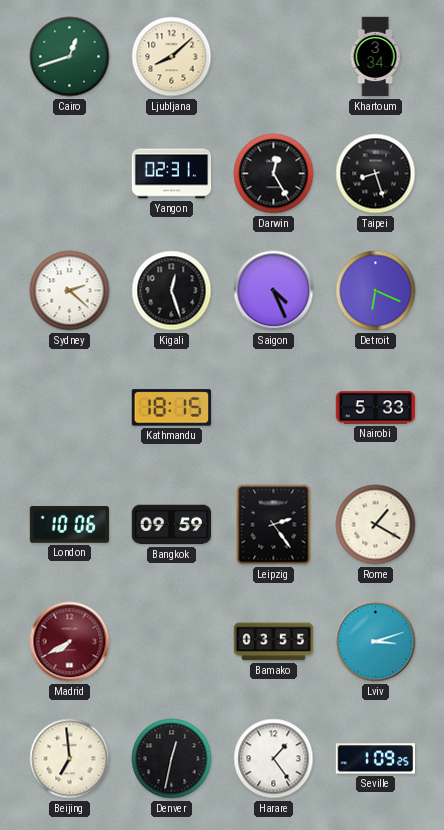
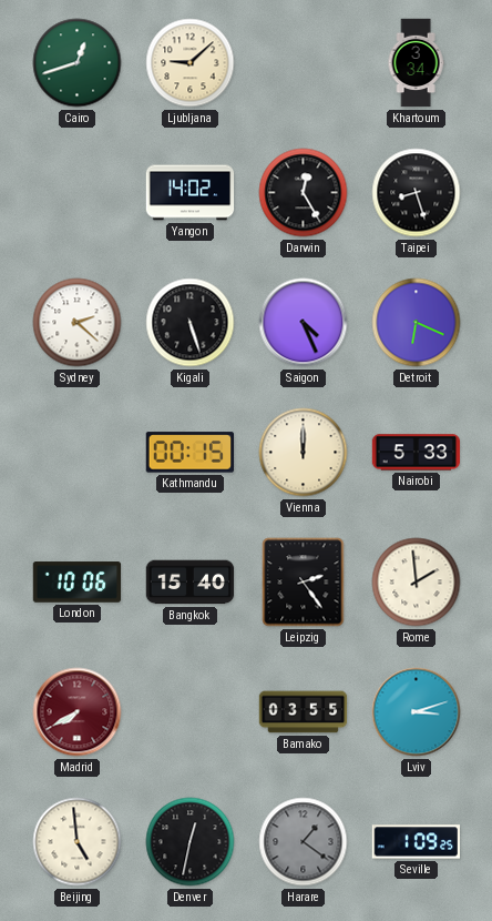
Ljubljana: 8:08 -> 9:08
Yangon: 02:31 -> 14:02
Kigali: 12:27 -> 5:27
Kathmandu: 18:15 -> 00:15
Vienna: none -> 12:00
Bangkok: 09:59 -> 15:40
Rome: 1:20 -> 1:59
Beijing: 6:59 -> 4:59
Harare: 1:24 -> 1:21
Harare dial: white -> grey
